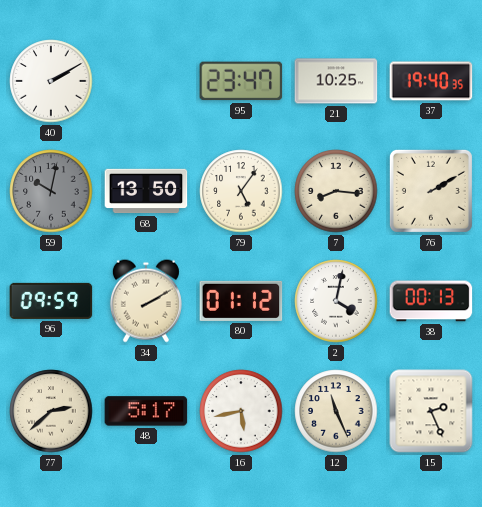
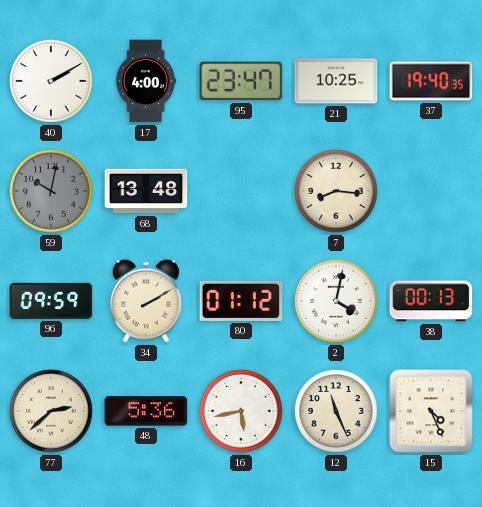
17: none -> 4:00
68: 13:50 -> 13:48
79: 5:06 -> none
76: 2:10 -> none
48: 5:17 -> 5:36
15: 2:26 -> 4:26
